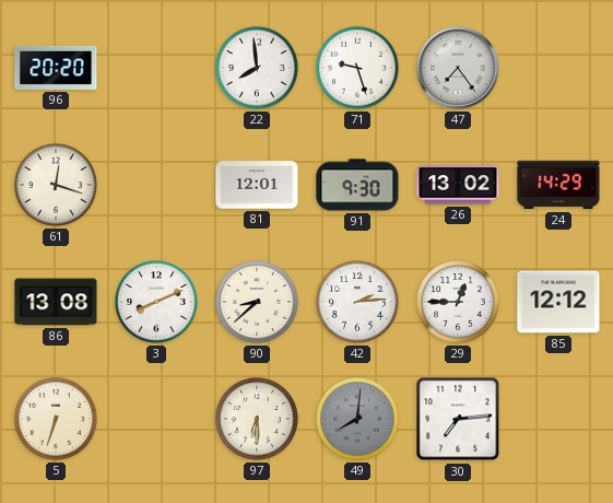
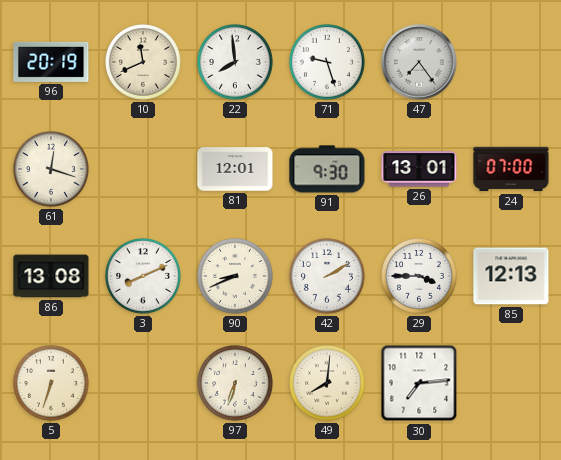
96: 20:20 -> 20:19
10: none -> 11:41
26: 13:02 -> 13:01
24: 14:29 -> 07:00
90: 8:38 -> 8:41
42: 2:14 -> 2:10
29: 12:45 -> 3:45
85: 12:12 -> 12:13
97: 6:30 -> 6:33
49 dial: grey -> cream
